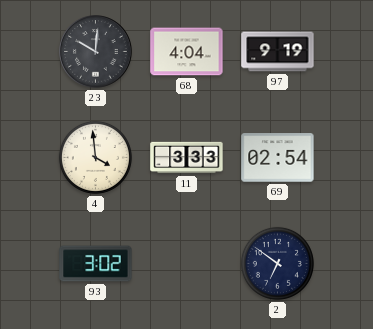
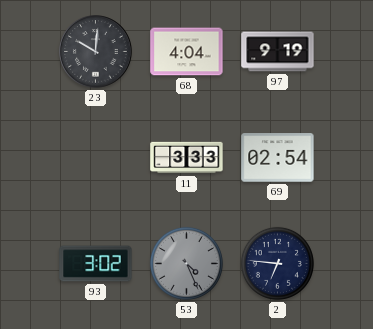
4: 3:59 -> none
53: none -> 4:26
2: 6:51 -> 6:46
